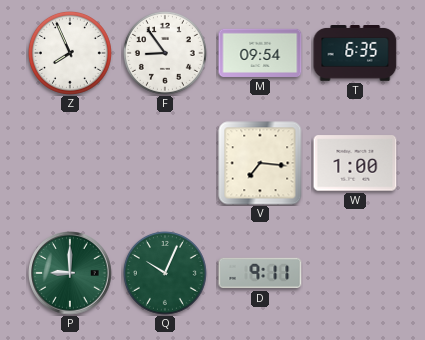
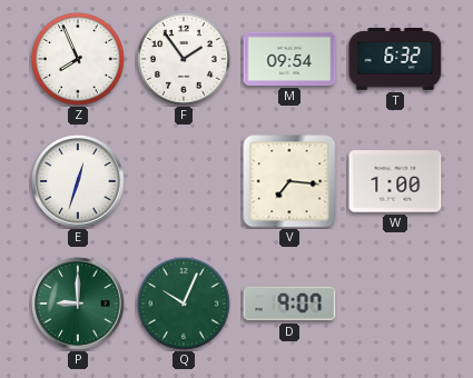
F: 8:54 -> 1:54
T: 6:35 -> 6:32
E: none -> 12:33
D: 9:11 -> 9:07
